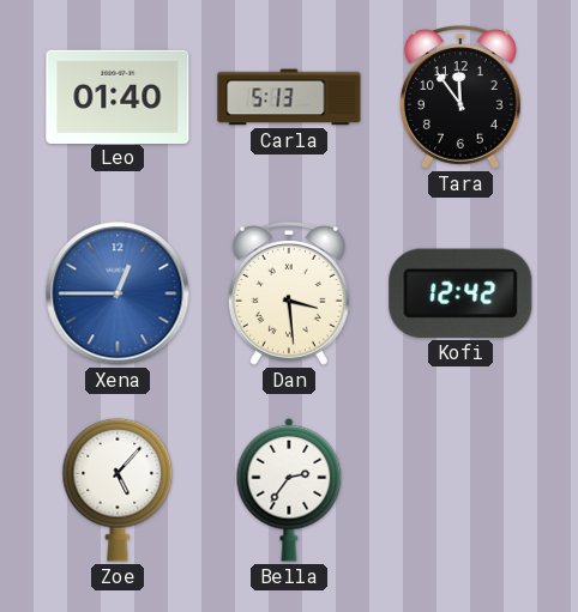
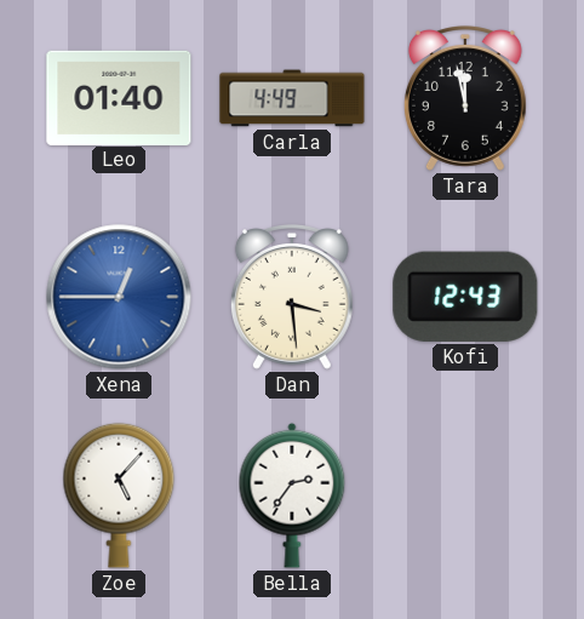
Carla: 5:13 -> 4:49
Tara: 11:54 -> 11:58
Kofi: 12:42 -> 12:43
